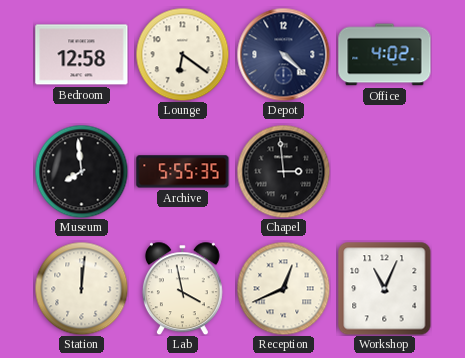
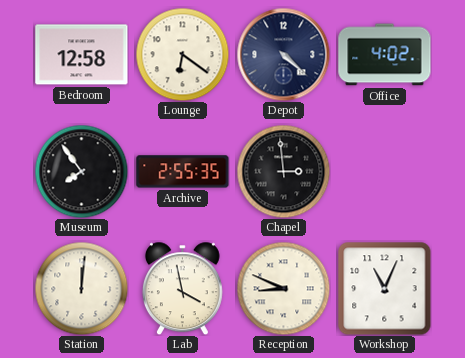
Museum: 7:59 -> 7:54
Archive: 5:55 -> 2:55
Reception: 12:41 -> 8:49
